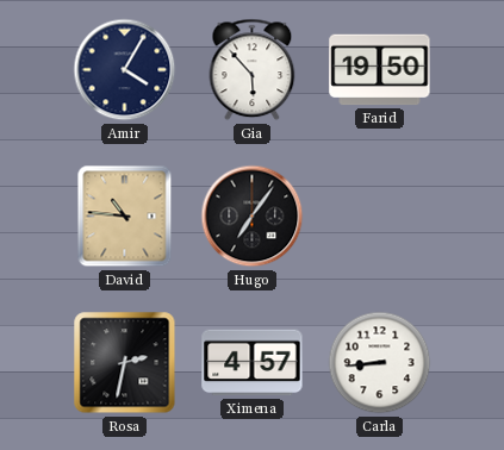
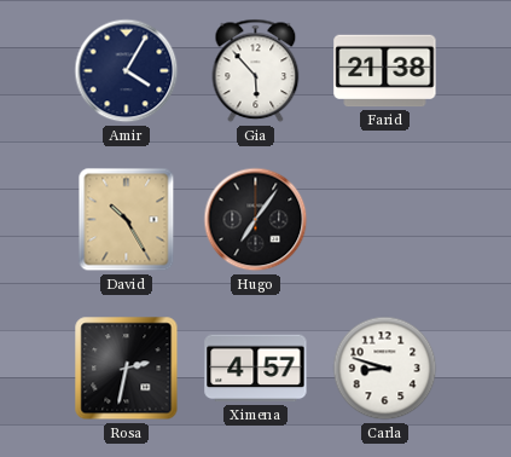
Farid: 19:50 -> 21:38
David: 10:46 -> 10:25
Carla: 8:44 -> 8:48
